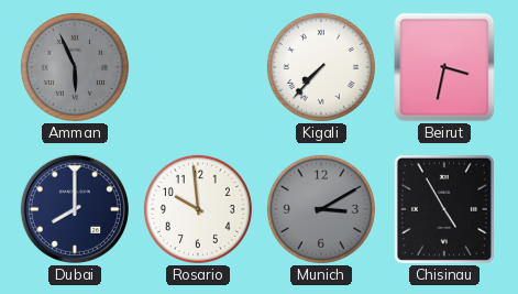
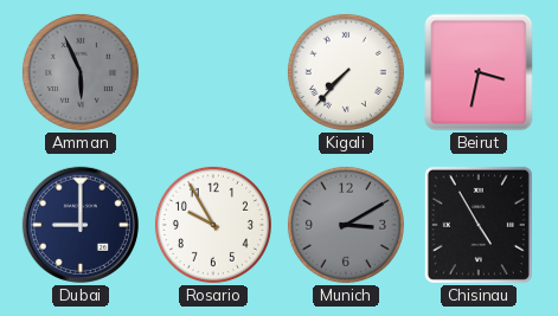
Dubai: 8:00 -> 9:00
Rosario: 9:59 -> 9:55
